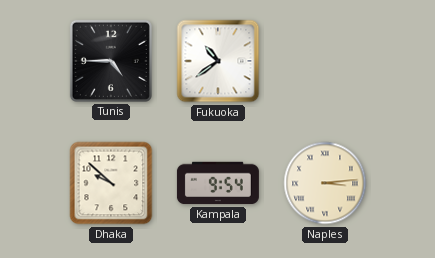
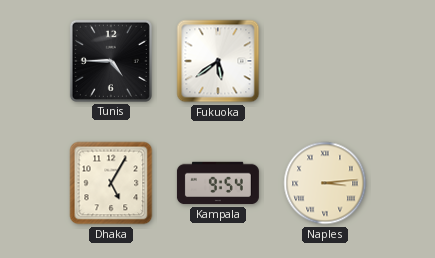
Fukuoka: 10:39 -> 5:39
Dhaka: 9:52 -> 5:05
